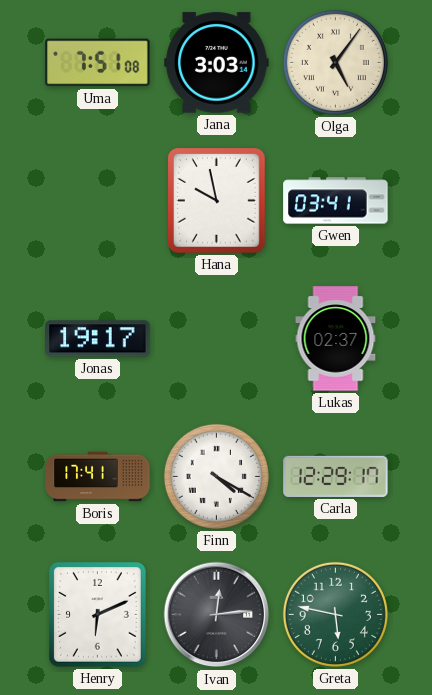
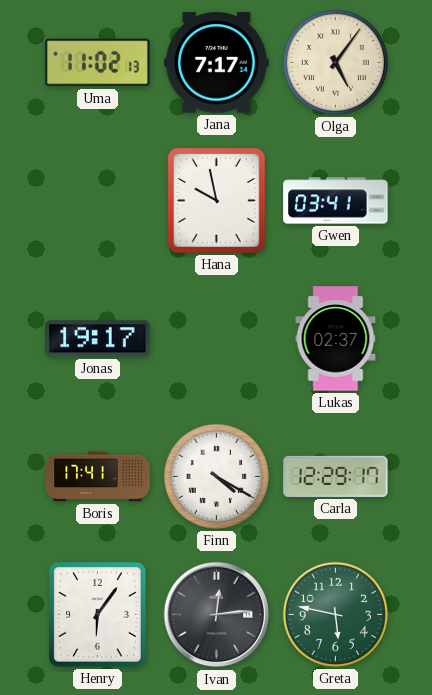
Uma: 7:51 -> 11:02
Jana: 3:03 -> 7:17
Henry: 6:11 -> 6:06
